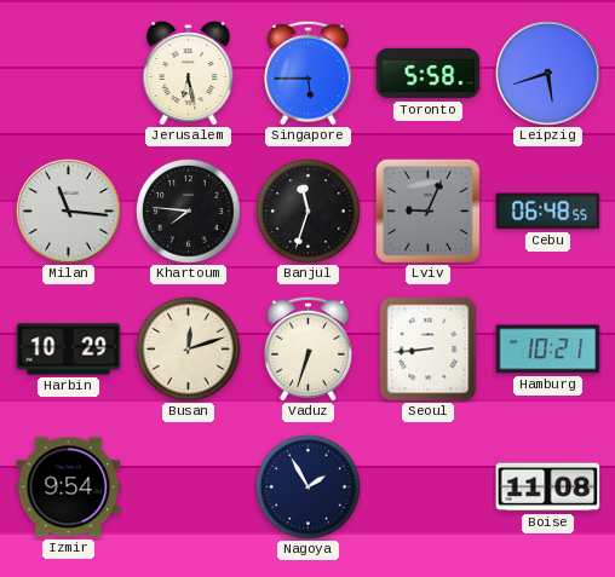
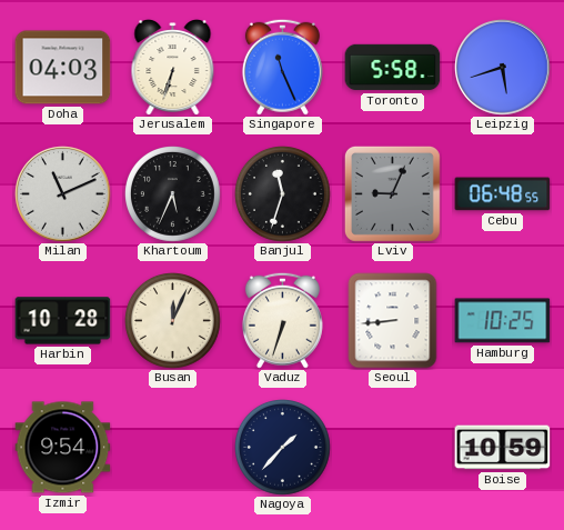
Doha: none -> 04:03
Jerusalem: 6:28 -> 6:33
Singapore: 5:45 -> 11:26
Milan: 11:16 -> 11:11
Khartoum: 7:46 -> 5:34
Harbin: 10:29 -> 10:28
Busan: 12:12 -> 12:04
Hamburg: 10:21 -> 10:25
Nagoya: 1:55 -> 1:37
Boise: 11:08 -> 10:59
